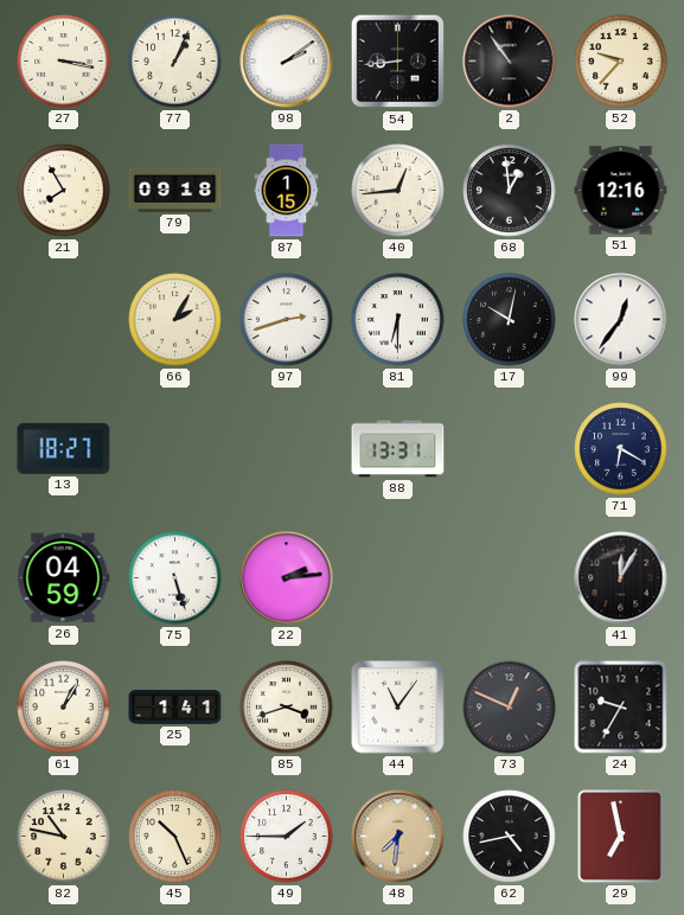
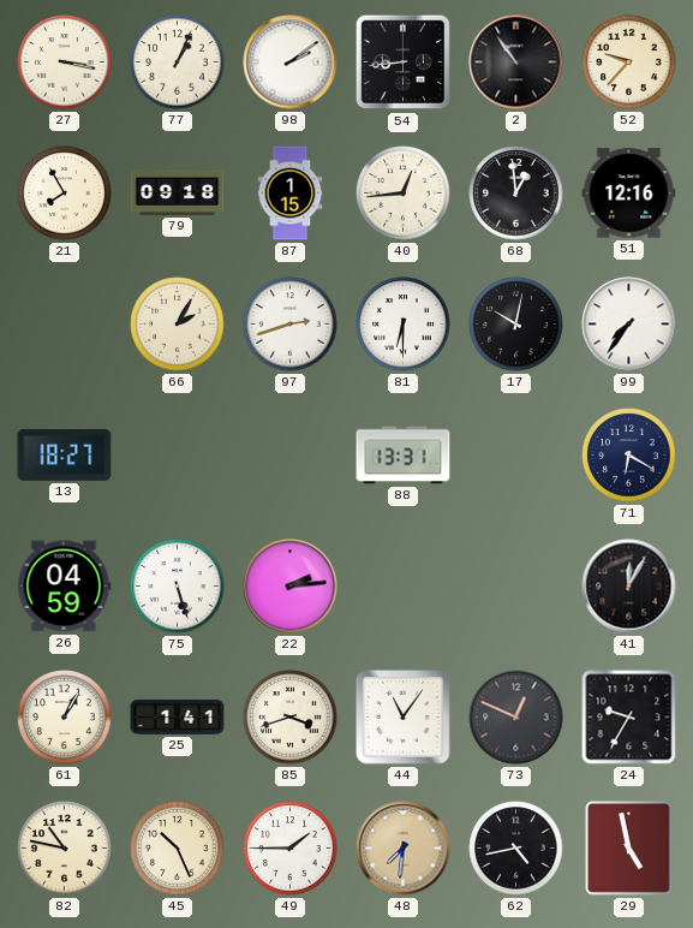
99: 12:36 -> 7:36
29: 6:58 -> 4:58
